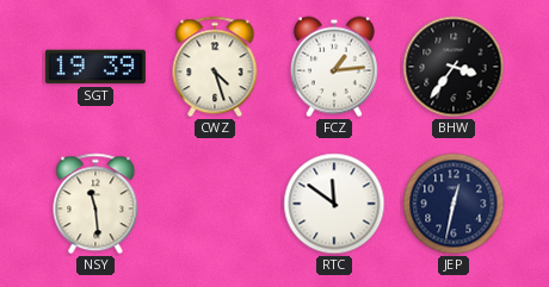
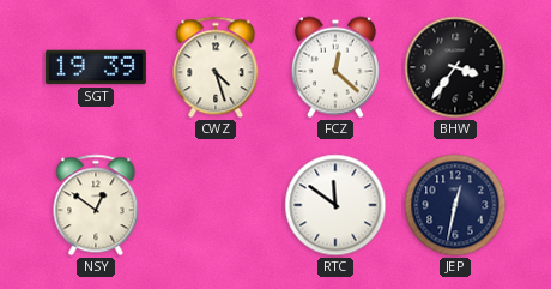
FCZ: 1:14 -> 12:22
NSY: 11:29 -> 12:51
